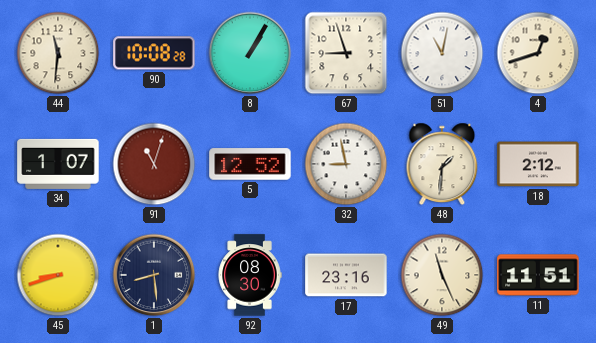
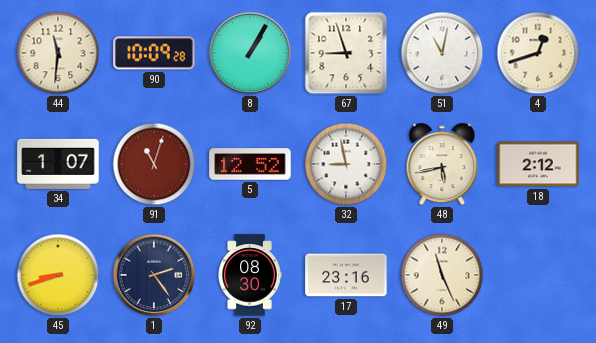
90: 10:08 -> 10:09
48: 1:31 -> 5:43
1: 8:29 -> 2:24
11: 11:51 -> none
